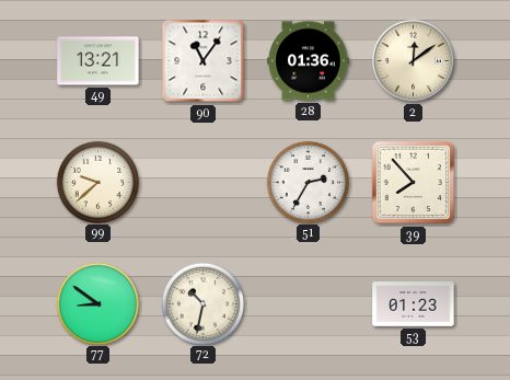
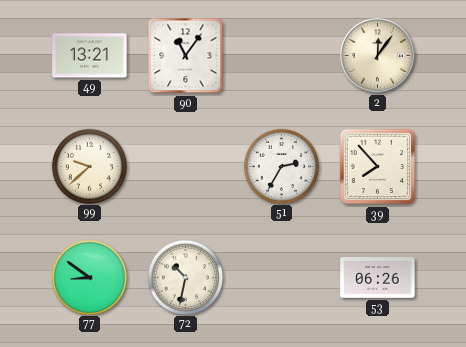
28: 01:36 -> none
2: 12:09 -> 12:06
53: 01:23 -> 06:26
